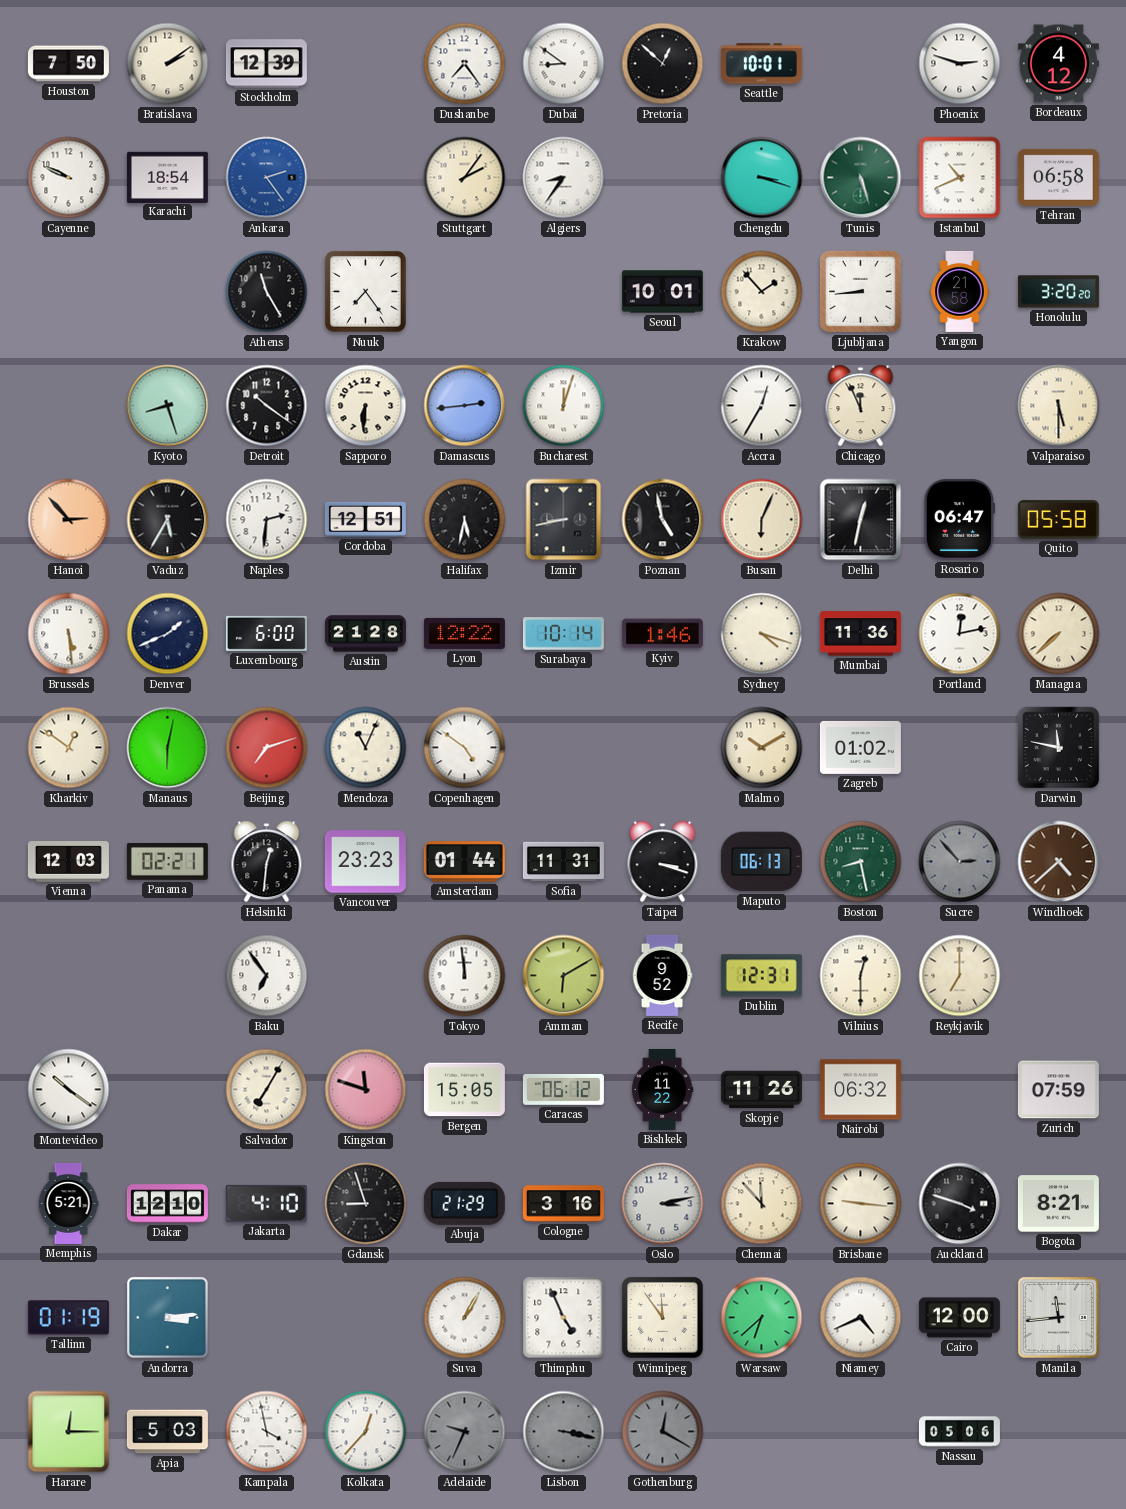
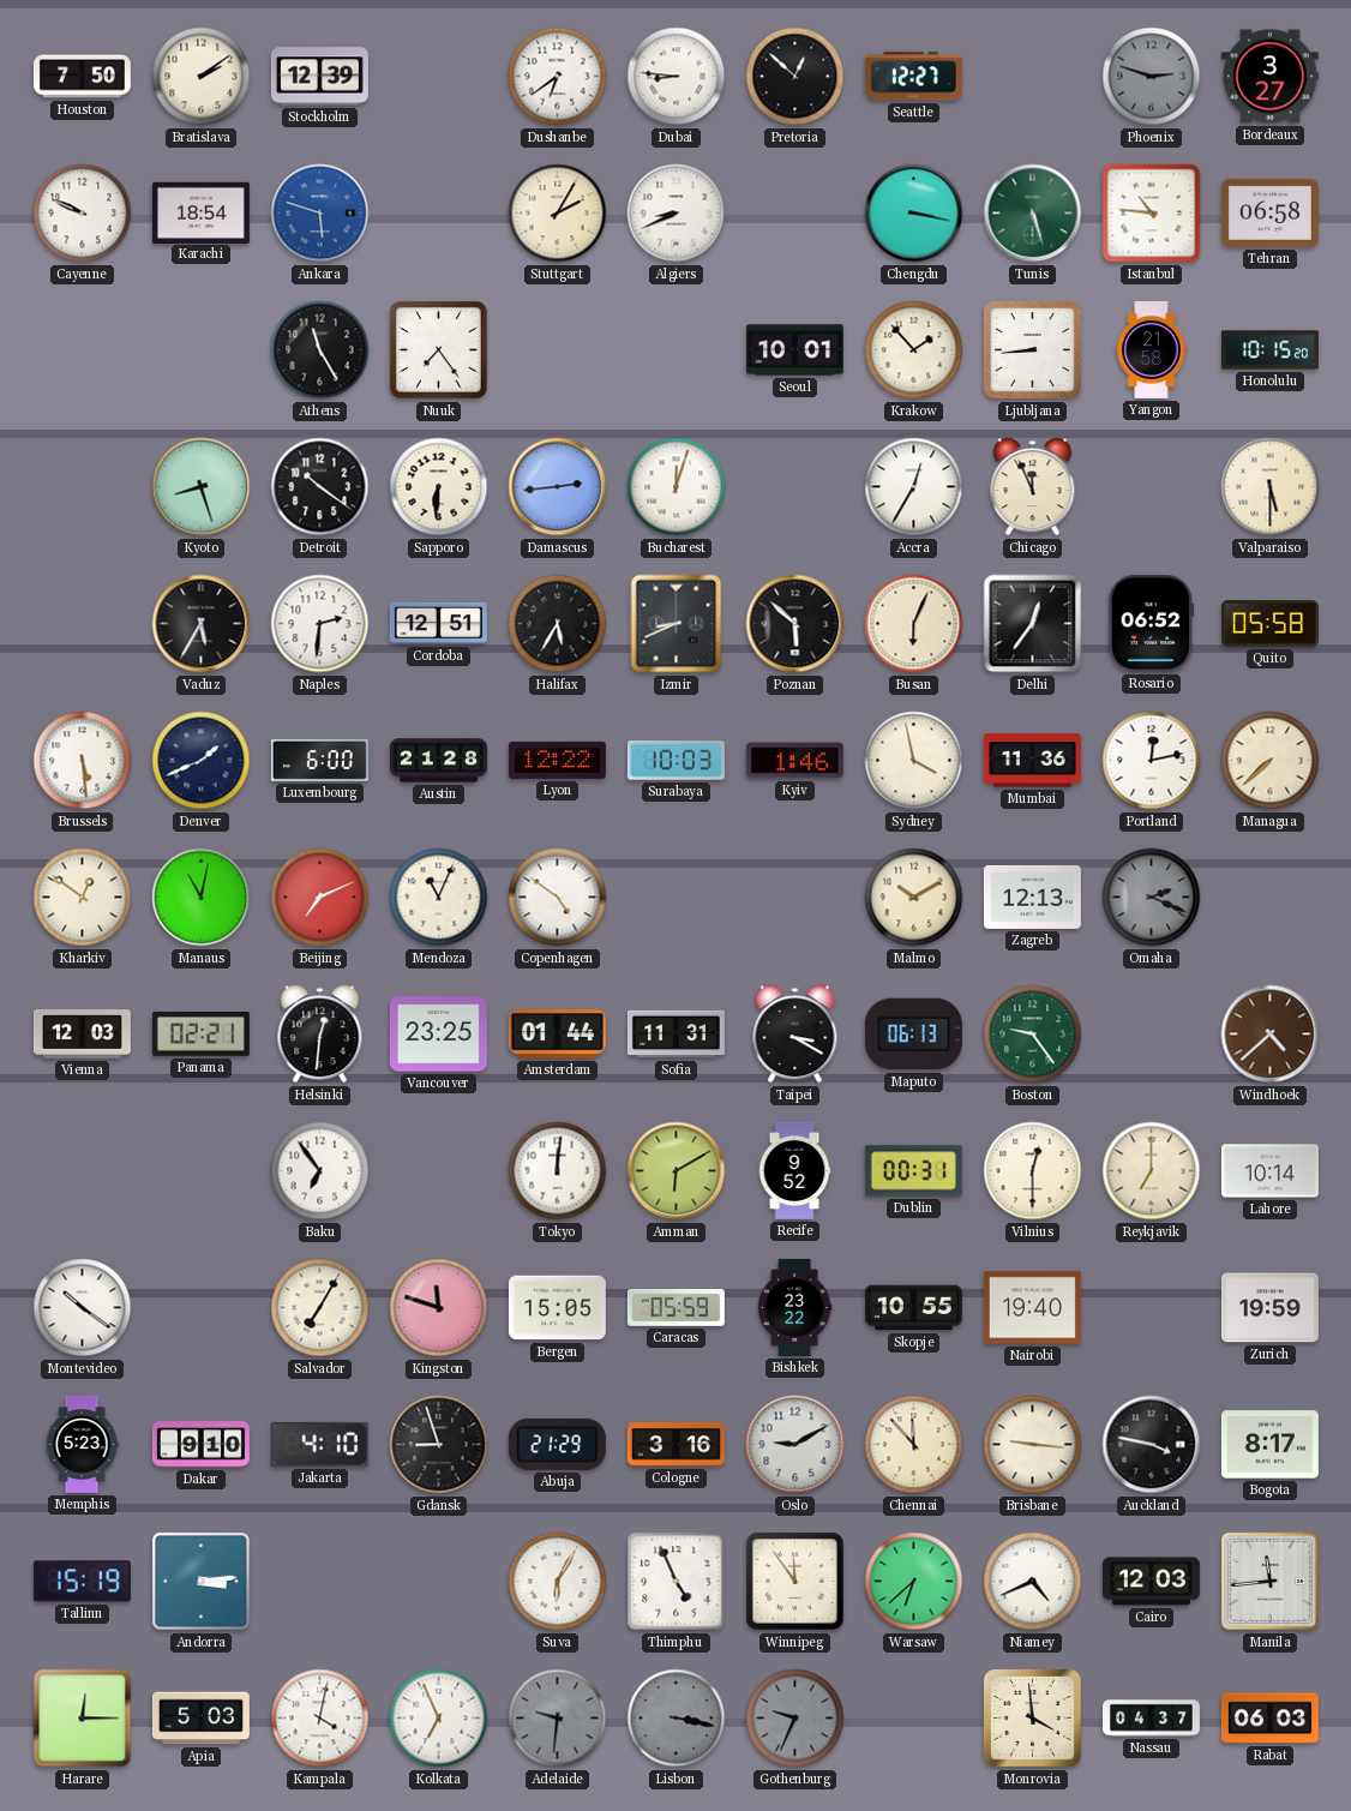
Dushanbe: 7:24 -> 6:39
Dubai: 8:51 -> 8:46
Seattle: 10:01 -> 12:27
Phoenix dial: white -> grey
Bordeaux: 4:12 -> 3:27
Ankara: 2:24 -> 5:48
Stuttgart: 2:06 -> 2:05
Algiers: 8:36 -> 8:41
Chengdu: 3:18 -> 3:17
Istanbul: 10:41 -> 10:46
Honolulu: 3:20 -> 10:15
Hanoi: 2:53 -> none
Halifax: 5:32 -> 5:35
Izmir: 8:43 -> 8:41
Poznan: 4:58 -> 5:52
Delhi: 12:32 -> 12:36
Rosario: 06:47 -> 06:52
Surabaya: 10:14 -> 10:03
Sydney: 4:18 -> 3:58
Manaus: 6:02 -> 11:02
Beijing: 7:12 -> 7:11
Zagreb: 01:02 -> 12:13
Omaha: none -> 2:19
Darwin: 11:47 -> none
Vancouver: 23:23 -> 23:25
Taipei: 3:18 -> 3:20
Boston: 8:28 -> 9:24
Sucre: 2:53 -> none
Tokyo: 11:59 -> 12:01
Dublin: 12:31 -> 00:31
Lahore: none -> 10:14
Caracas: 06:12 -> 05:59
Bishkek: 11:22 -> 23:22
Skopje: 11:26 -> 10:55
Nairobi: 06:32 -> 19:40
Zurich: 07:59 -> 19:59
Memphis: 5:21 -> 5:23
Dakar: 12:10 -> 9:10
Oslo: 3:13 -> 9:10
Auckland: 3:48 -> 3:47
Bogota: 8:21 -> 8:17
Tallinn: 01:19 -> 15:19
Suva: 1:05 -> 6:05
Cairo: 12:00 -> 12:03
Kampala: 3:58 -> 4:02
Kolkata: 12:37 -> 6:56
Adelaide: 9:34 -> 9:31
Gothenburg: 12:20 -> 9:34
Monrovia: none -> 3:59
Nassau: 05:06 -> 04:37
Rabat: none -> 06:03
